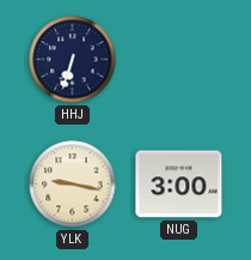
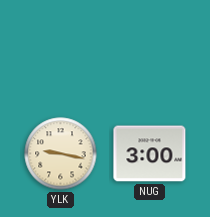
HHJ: 6:33 -> none
